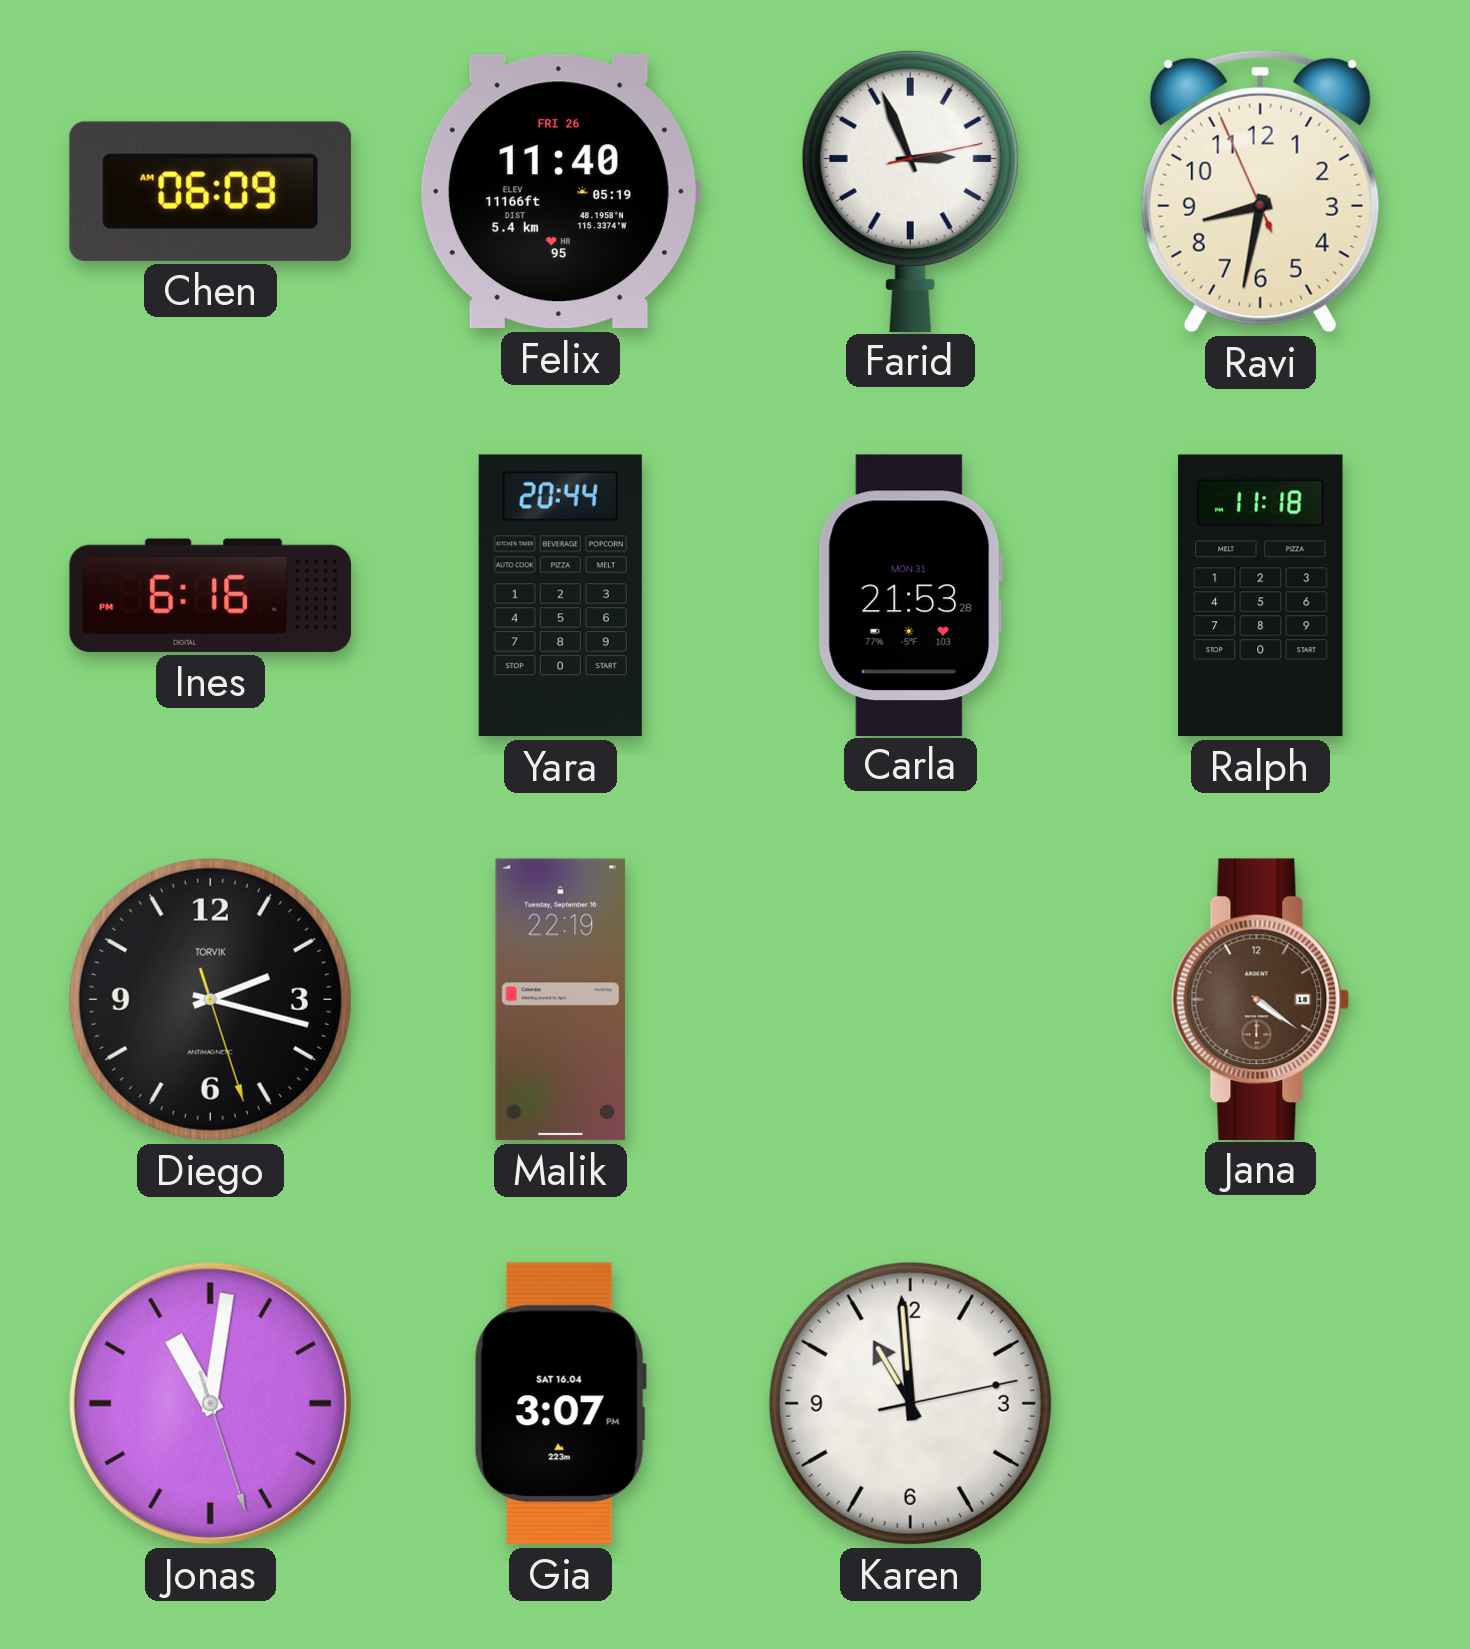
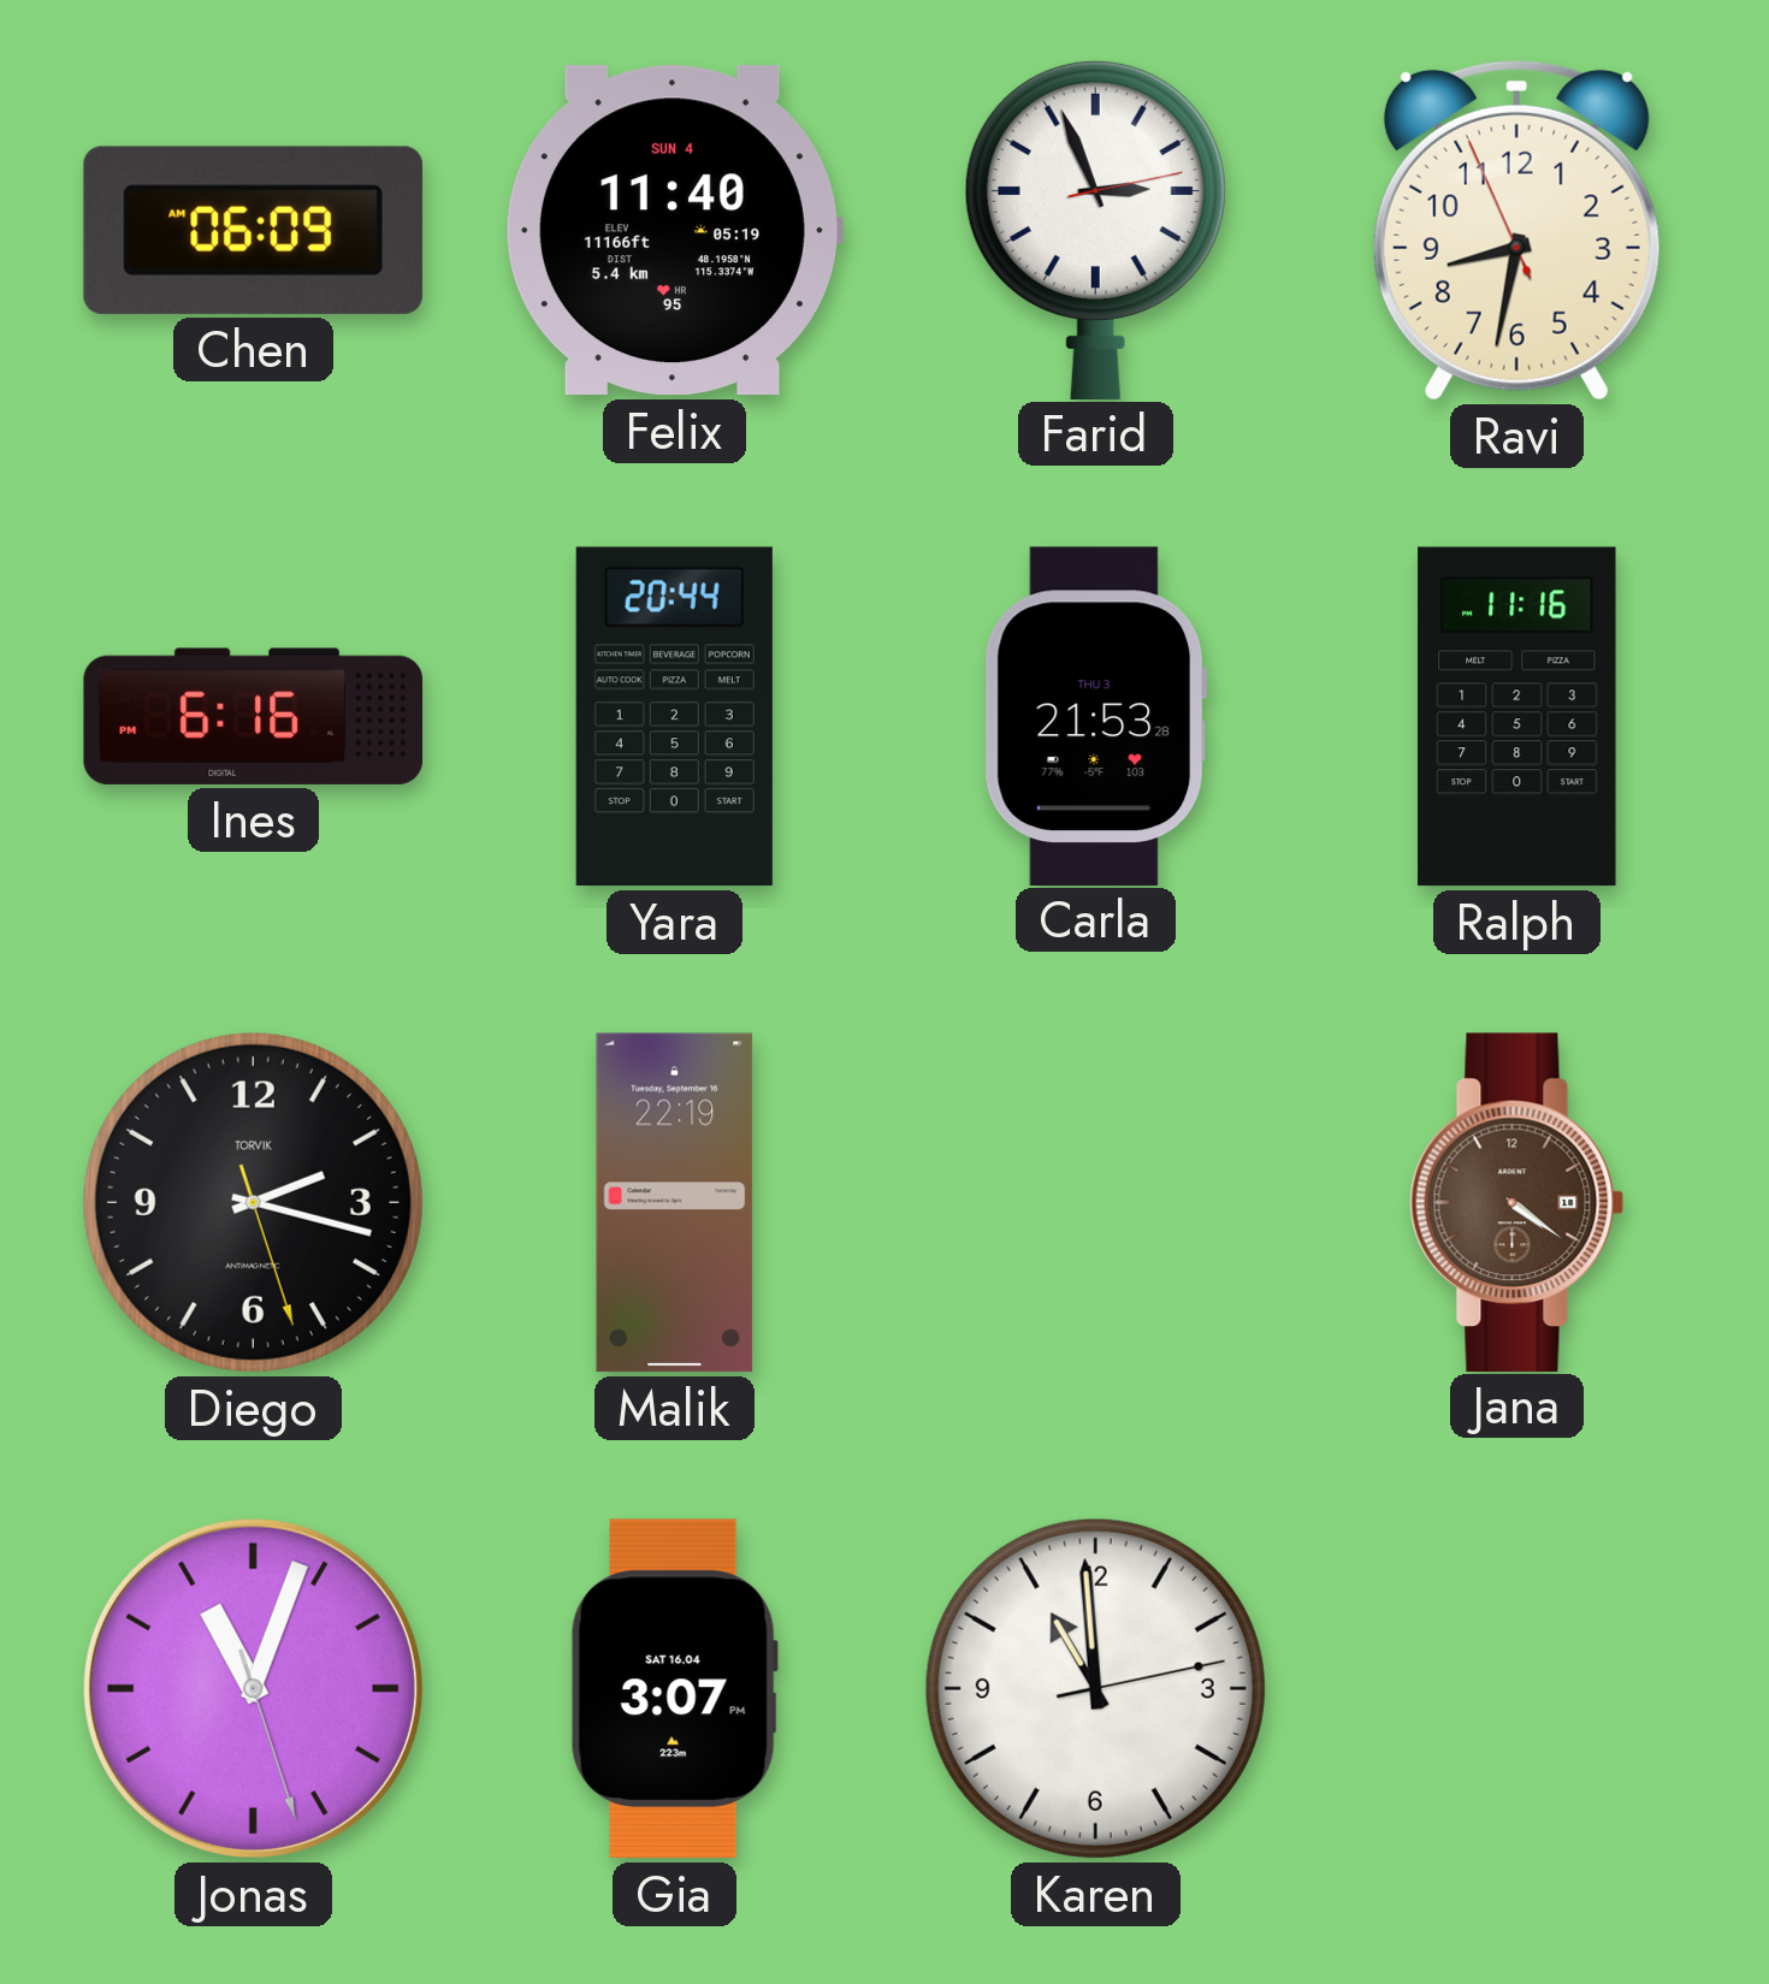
Felix date: FRI 26 -> SUN 4
Carla date: MON 31 -> THU 3
Ralph: 11:18 -> 11:16
Jonas: 11:01 -> 11:03
